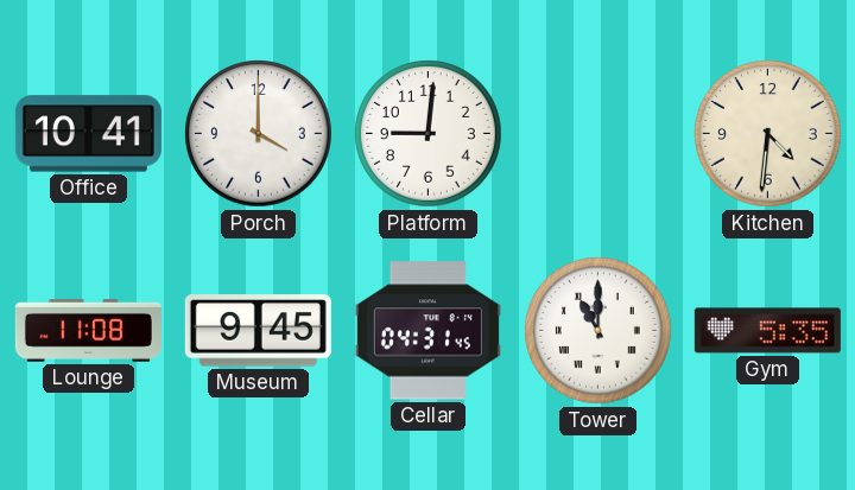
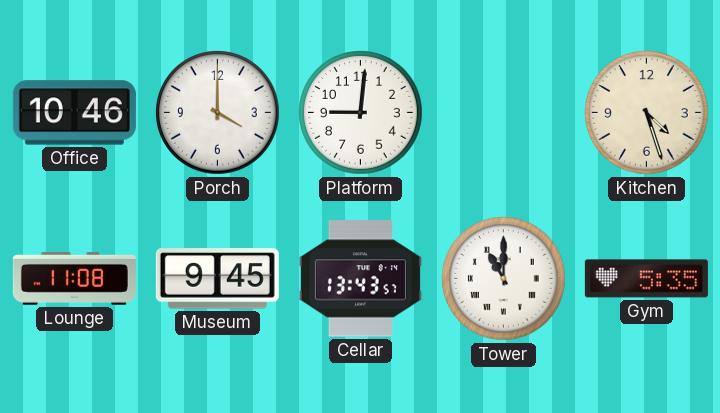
Office: 10:41 -> 10:46
Kitchen: 4:31 -> 4:27
Cellar: 04:31 -> 13:43
